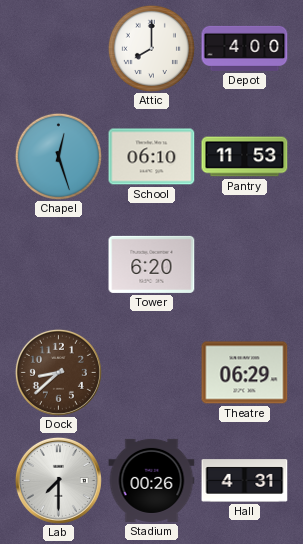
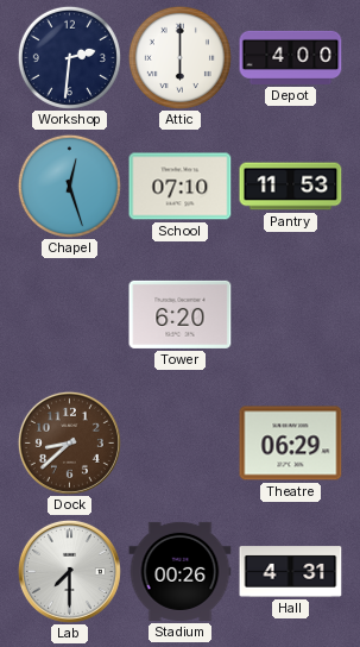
Workshop: none -> 2:31
Attic: 8:00 -> 6:00
School: 06:10 -> 07:10
